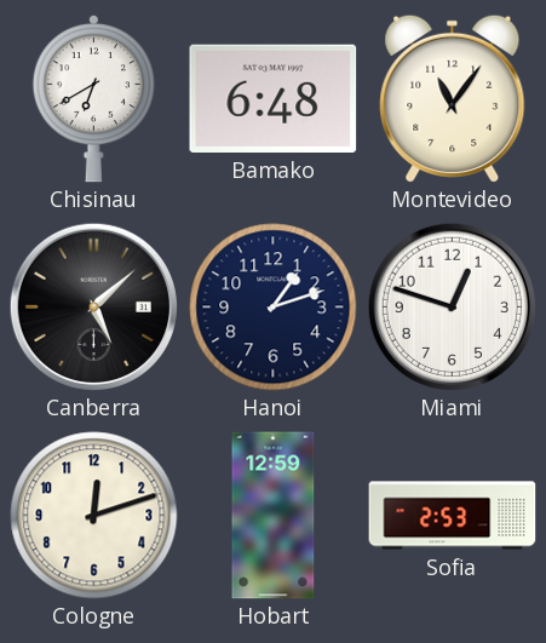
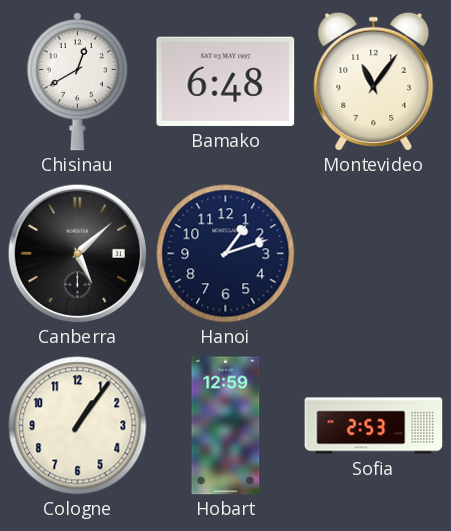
Chisinau: 6:40 -> 12:40
Miami: 12:48 -> none
Cologne: 12:12 -> 1:06
